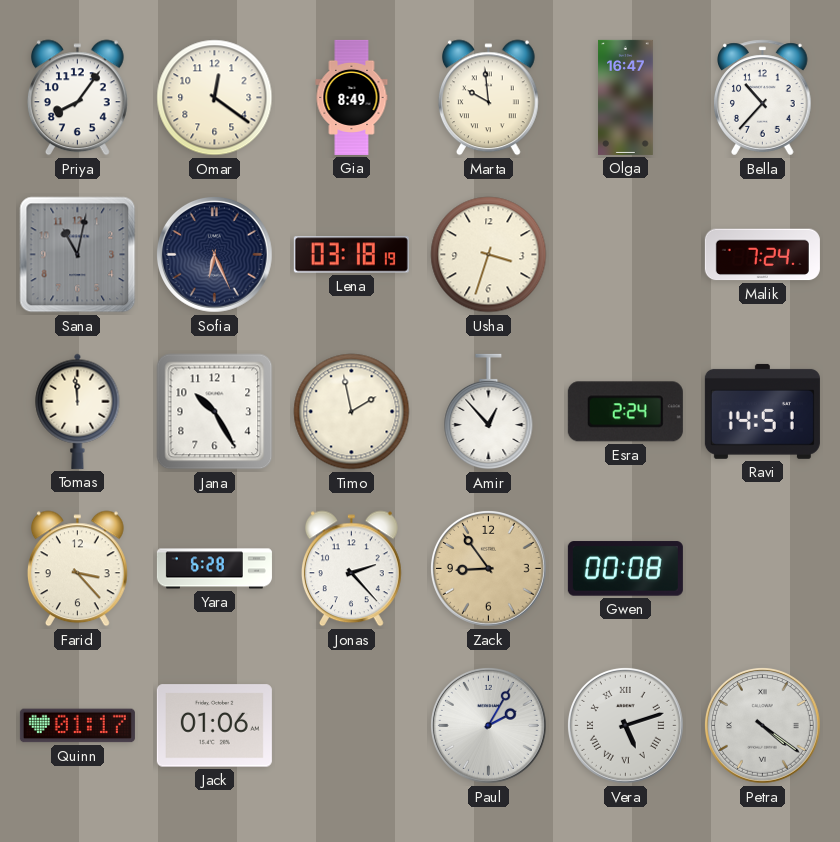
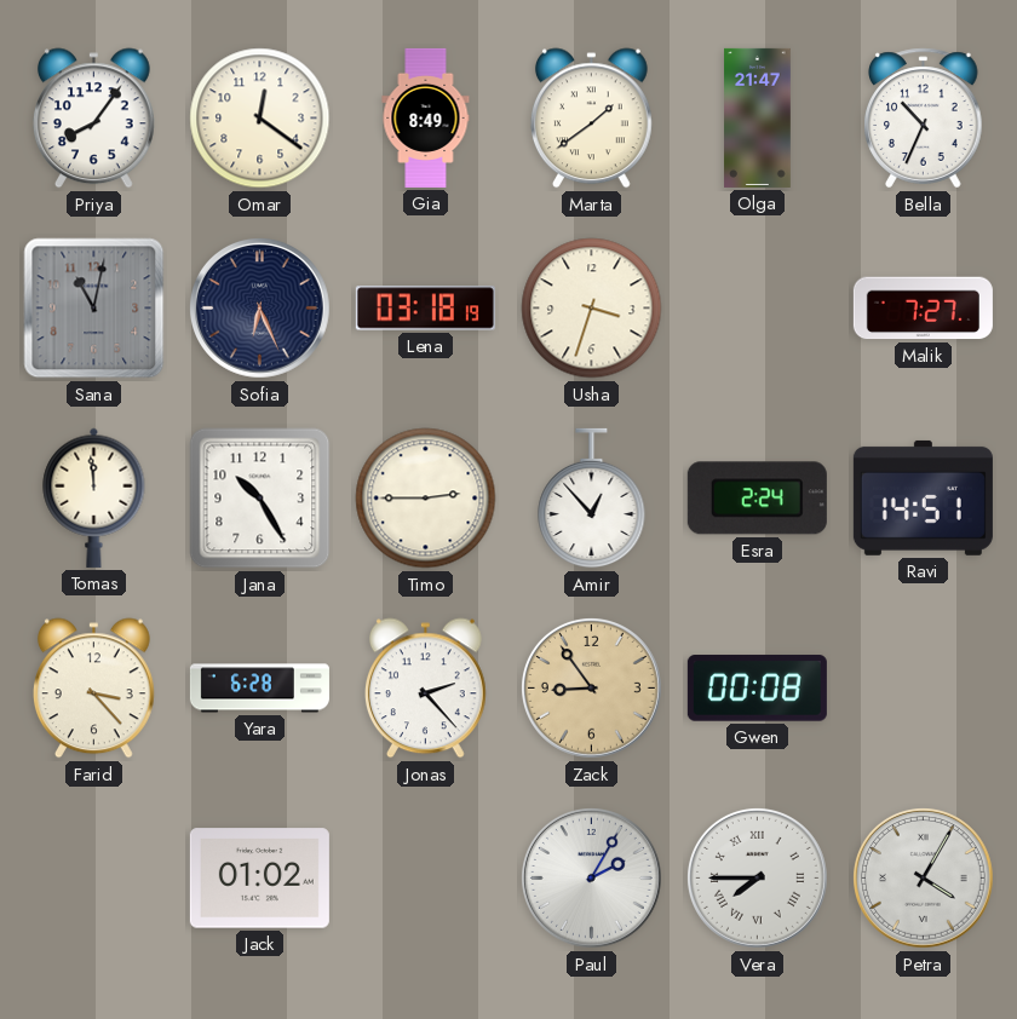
Marta: 9:59 -> 1:39
Olga: 16:47 -> 21:47
Bella: 10:37 -> 10:34
Malik: 7:24 -> 7:27
Timo: 1:58 -> 2:45
Quinn: 01:17 -> none
Jack: 01:06 -> 01:02
Vera: 5:12 -> 7:45
Petra: 4:21 -> 4:05
